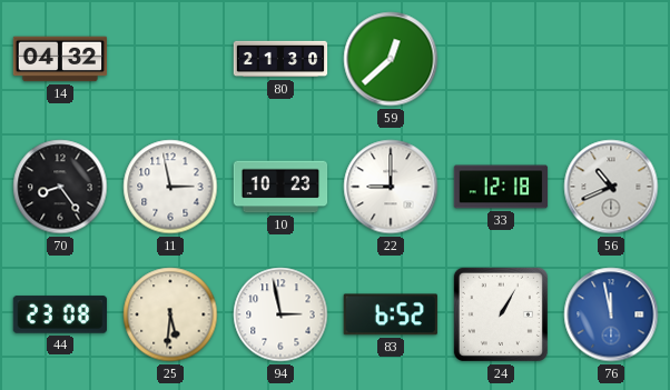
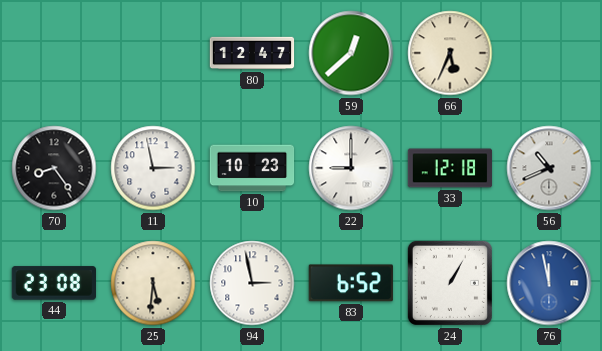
14: 04:32 -> none
80: 21:30 -> 12:47
66: none -> 5:34
